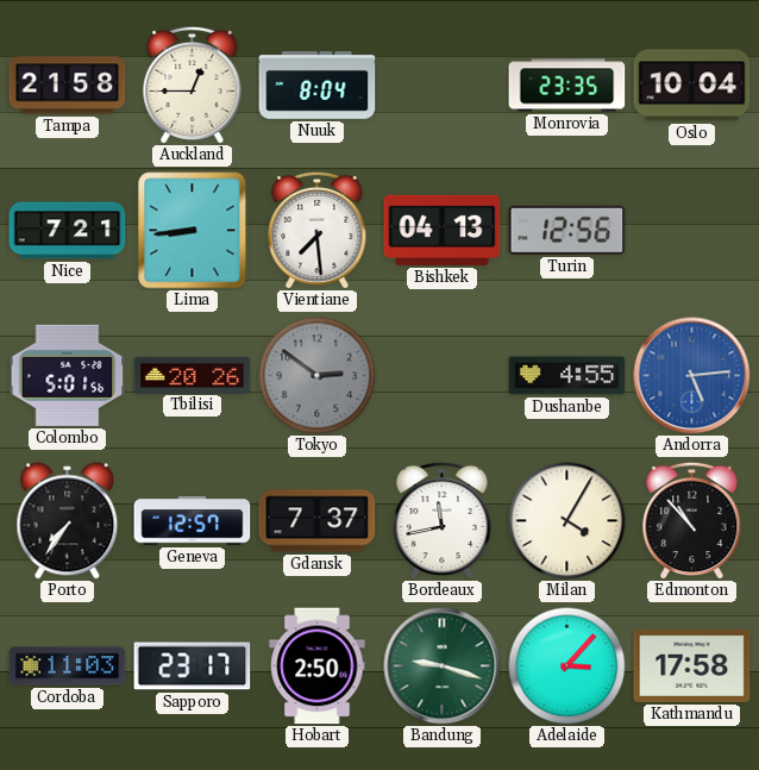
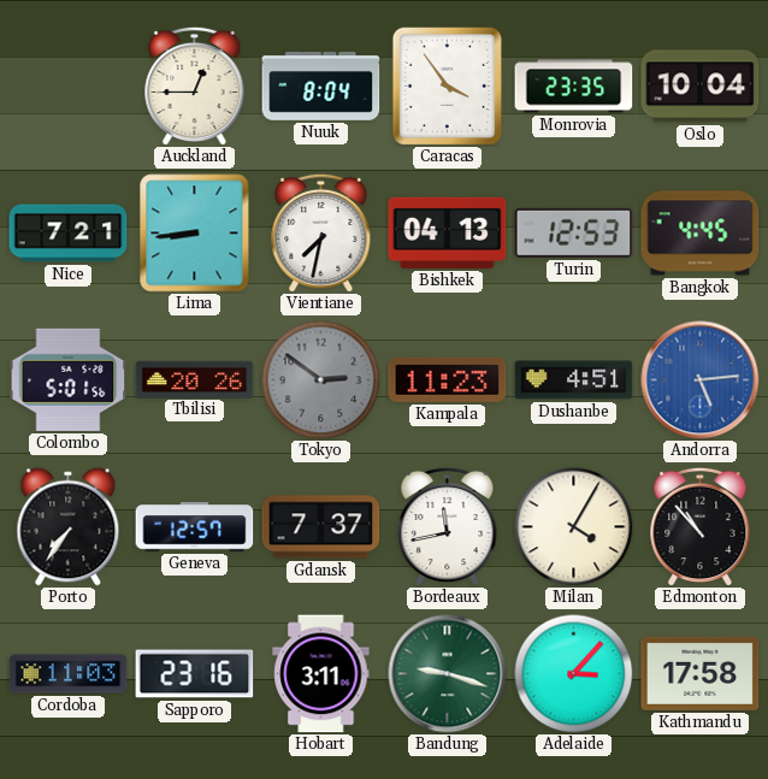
Tampa: 21:58 -> none
Caracas: none -> 3:54
Vientiane: 7:29 -> 7:32
Turin: 12:56 -> 12:53
Bangkok: none -> 4:45
Kampala: none -> 11:23
Dushanbe: 4:55 -> 4:51
Sapporo: 23:17 -> 23:16
Hobart: 2:50 -> 3:11
